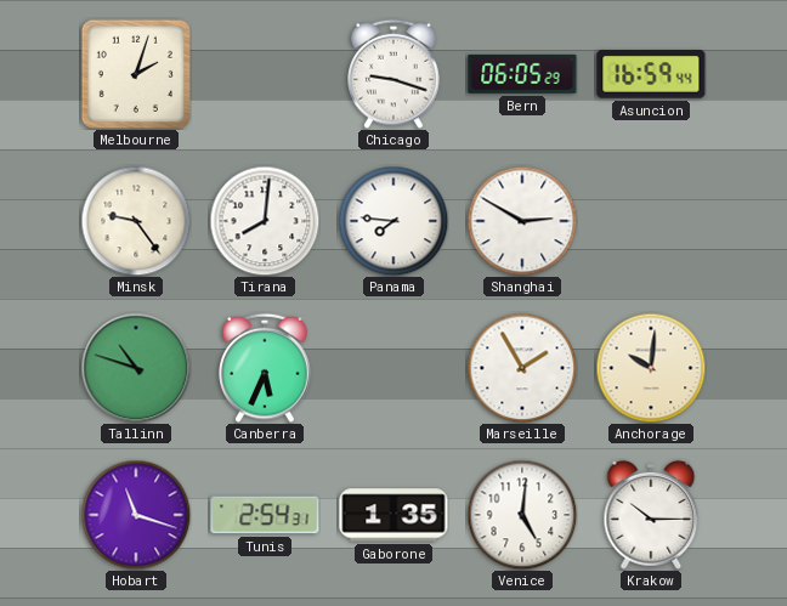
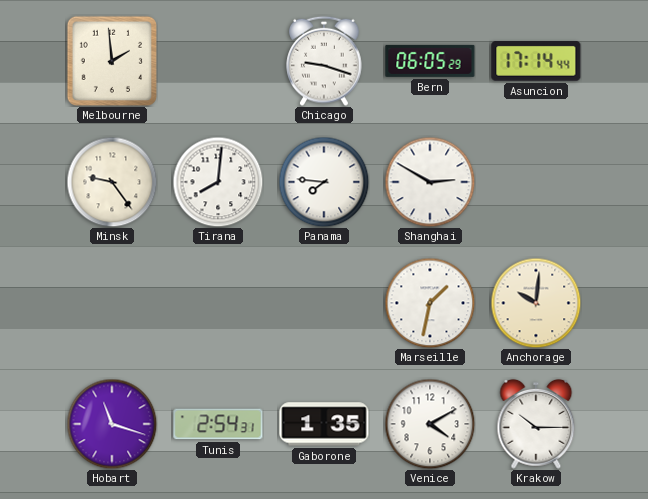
Melbourne: 2:03 -> 1:59
Asuncion: 16:59 -> 17:14
Tallinn: 10:48 -> none
Canberra: 5:34 -> none
Marseille: 1:55 -> 1:32
Venice: 5:01 -> 4:10
